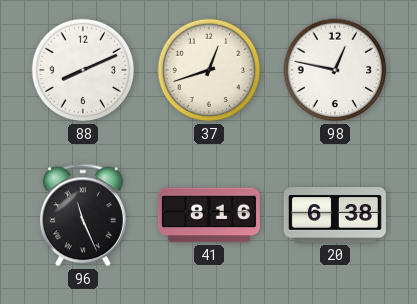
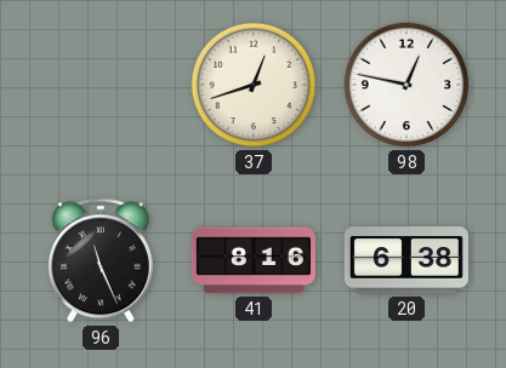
88: 8:11 -> none
